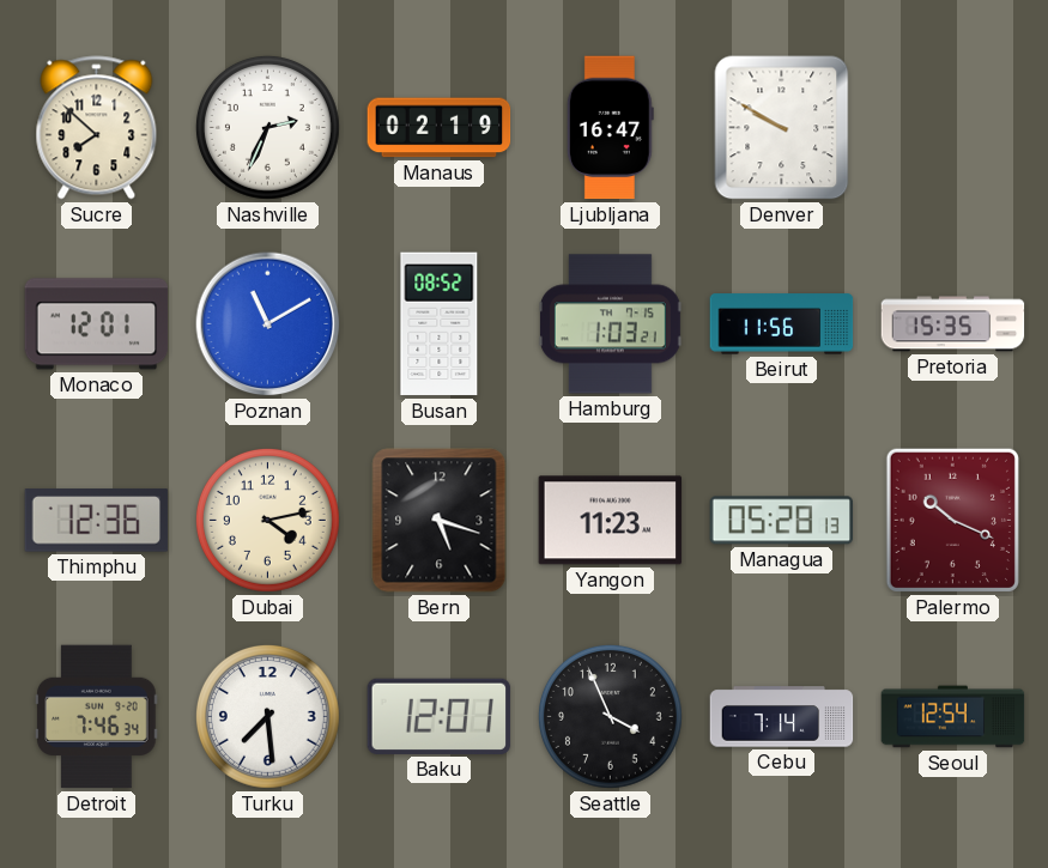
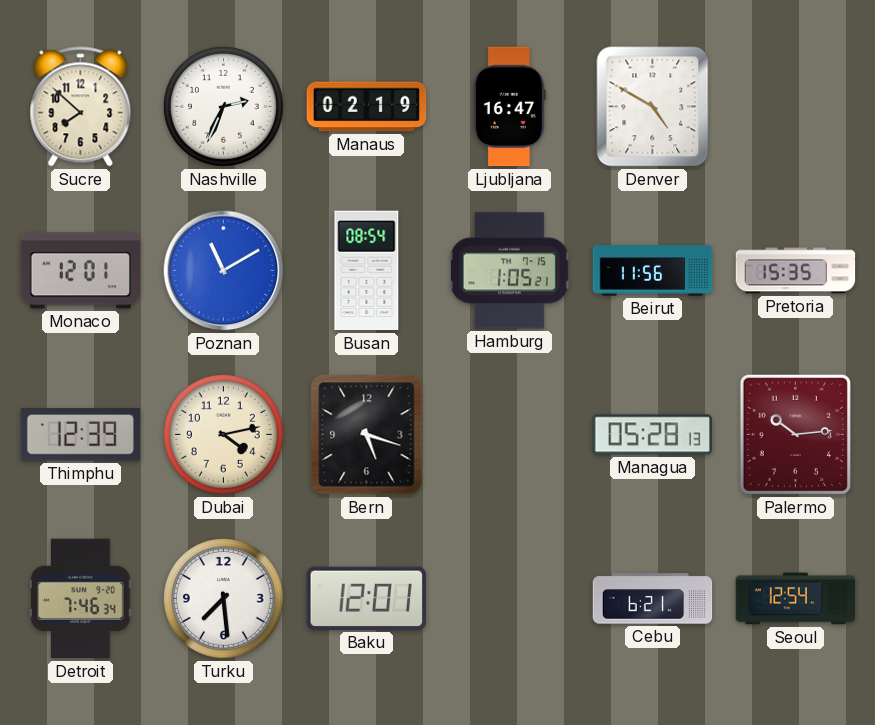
Denver: 9:50 -> 4:50
Busan: 08:52 -> 08:54
Hamburg: 1:03 -> 1:05
Thimphu: 12:36 -> 12:39
Yangon: 11:23 -> none
Palermo: 10:19 -> 10:14
Seattle: 3:56 -> none
Cebu: 7:14 -> 6:21
